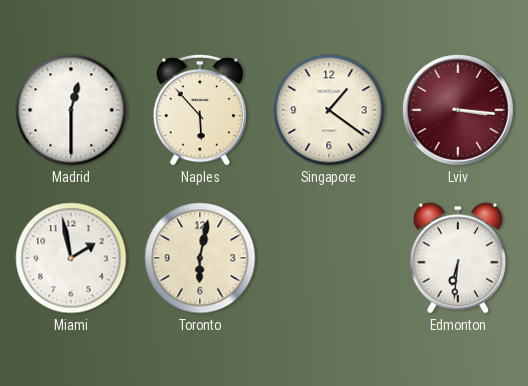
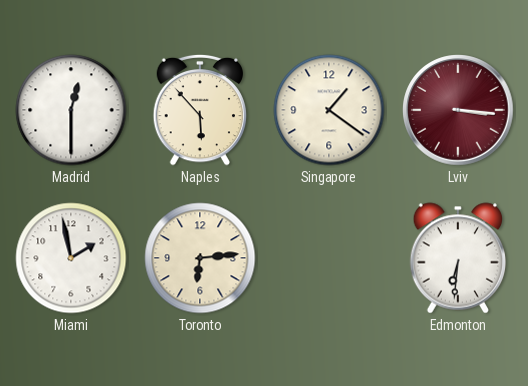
Toronto: 6:02 -> 6:14
